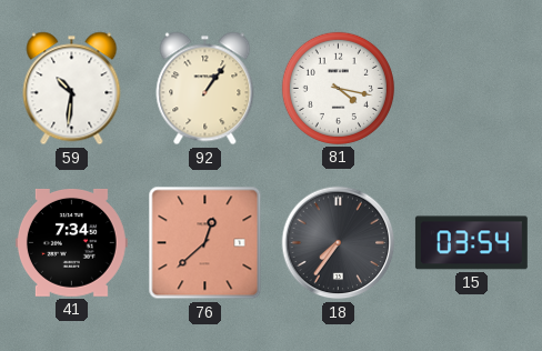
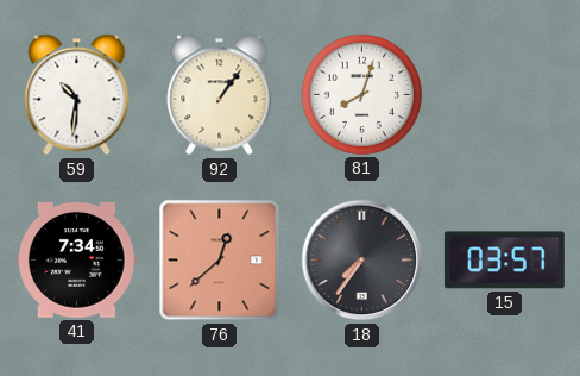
81: 4:17 -> 8:03
15: 03:54 -> 03:57
